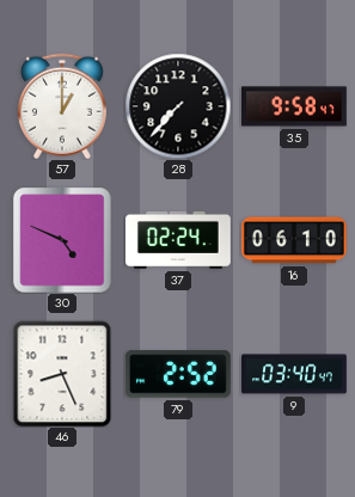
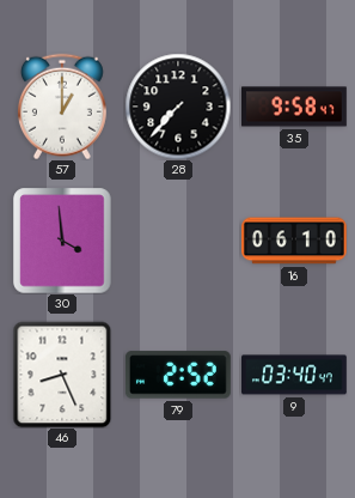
30: 4:49 -> 3:59
37: 02:24 -> none
